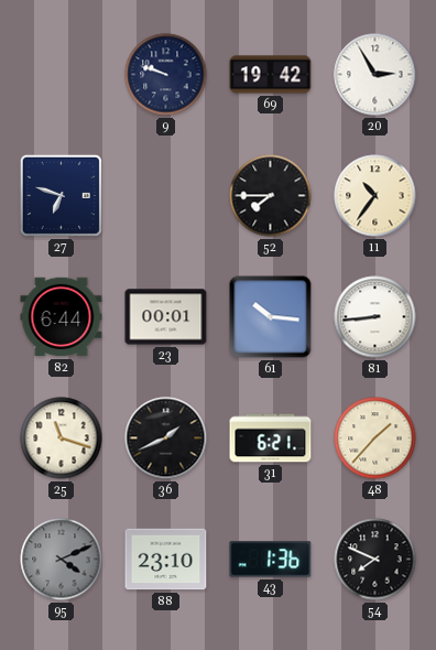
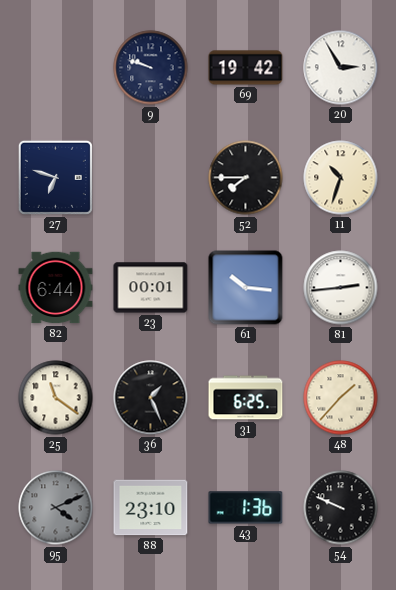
11: 10:36 -> 10:33
81: 8:44 -> 2:44
25: 11:18 -> 11:21
36: 1:41 -> 1:26
31: 6:21 -> 6:25
54: 7:49 -> 9:49
